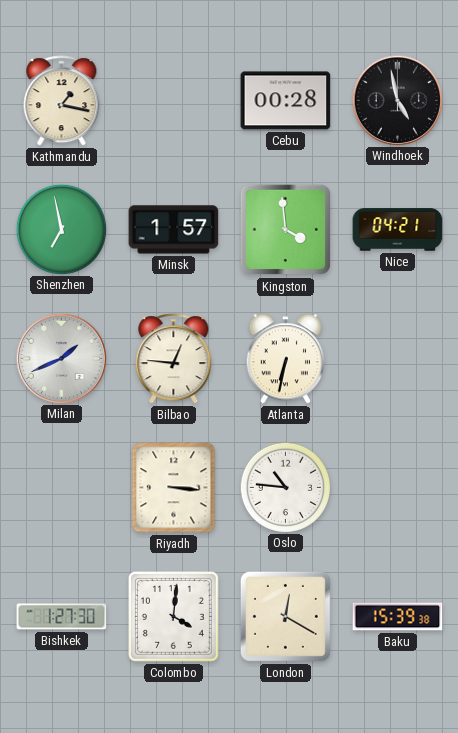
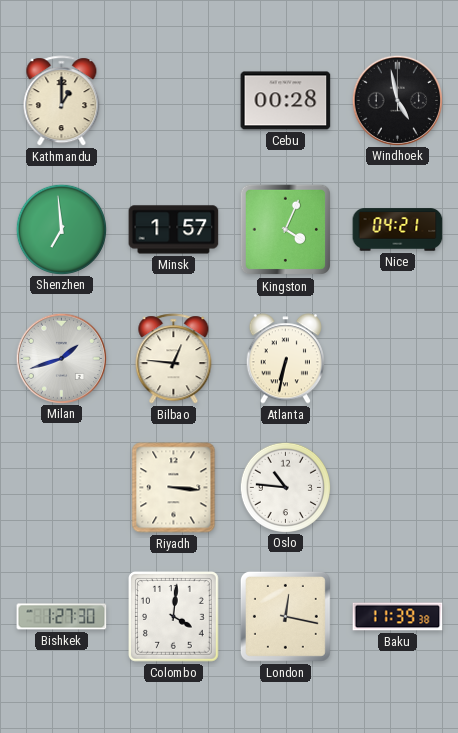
Kathmandu: 1:17 -> 1:00
Shenzhen: 6:58 -> 6:59
Kingston: 3:59 -> 4:04
Milan: 1:41 -> 1:42
London: 12:20 -> 12:17
Baku: 15:39 -> 11:39
